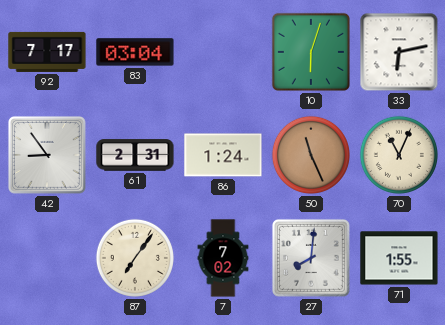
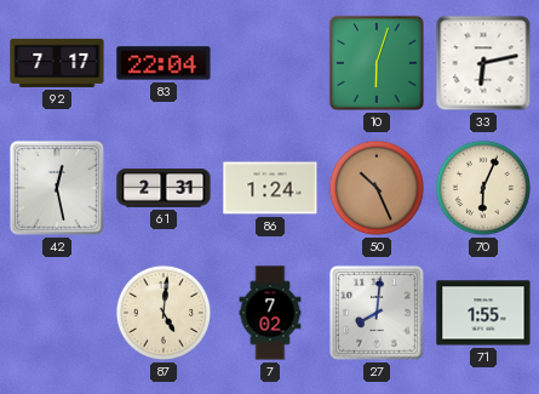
83: 03:04 -> 22:04
42: 8:54 -> 12:28
50: 11:26 -> 10:26
70: 11:04 -> 6:04
87: 7:06 -> 5:01
